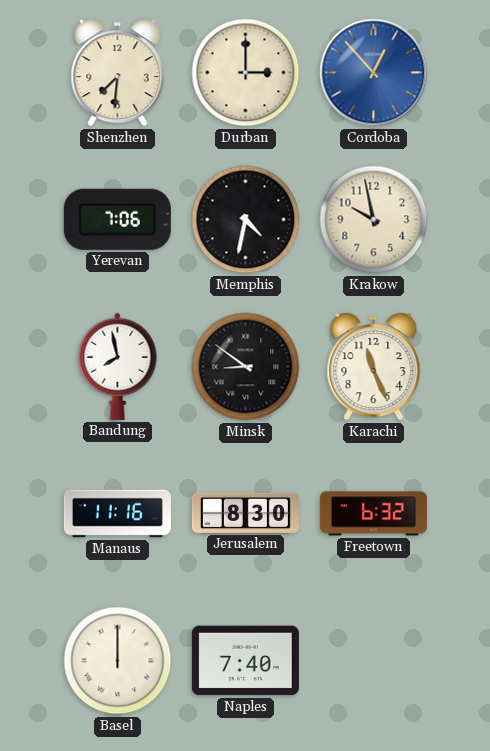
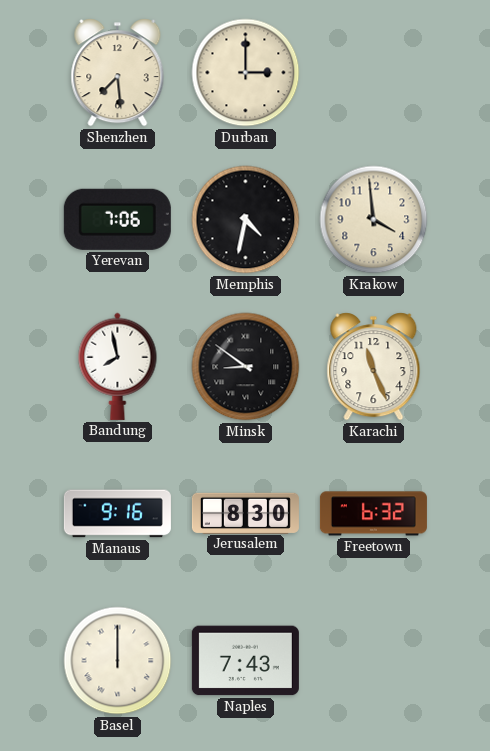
Shenzhen: 7:31 -> 7:29
Cordoba: 12:53 -> none
Krakow: 9:58 -> 3:59
Manaus: 11:16 -> 9:16
Naples: 7:40 -> 7:43
